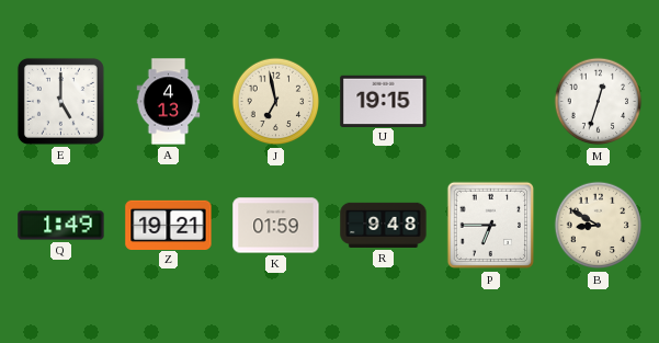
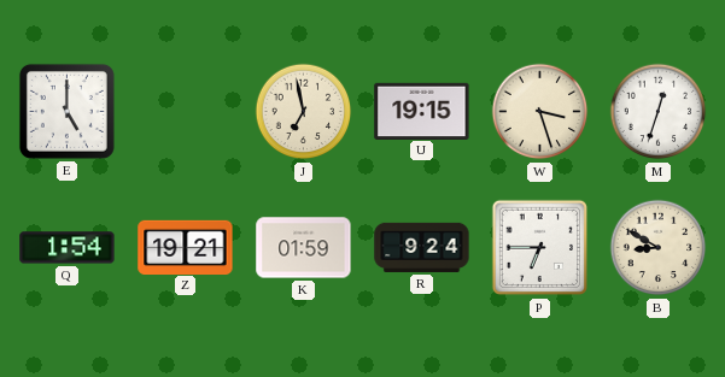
A: 4:13 -> none
W: none -> 3:27
Q: 1:49 -> 1:54
R: 9:48 -> 9:24
